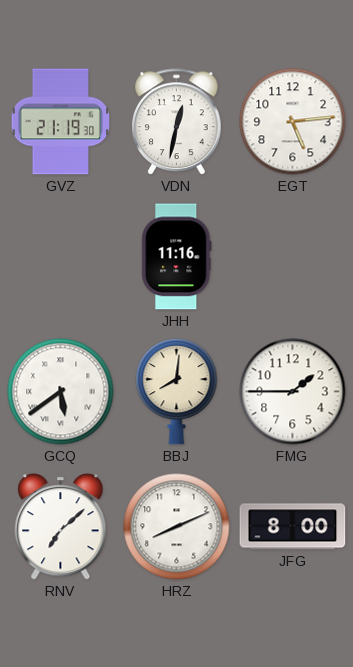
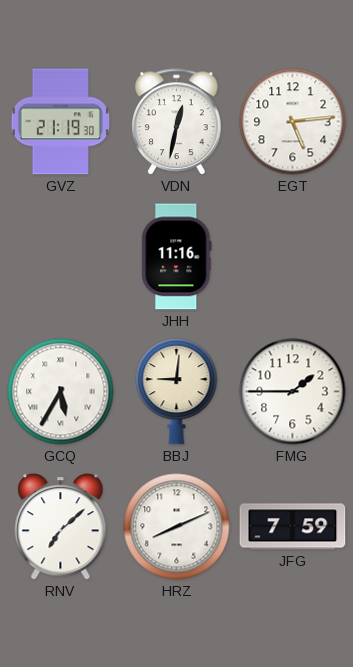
GCQ: 5:39 -> 5:35
BBJ: 8:01 -> 9:01
JFG: 8:00 -> 7:59
